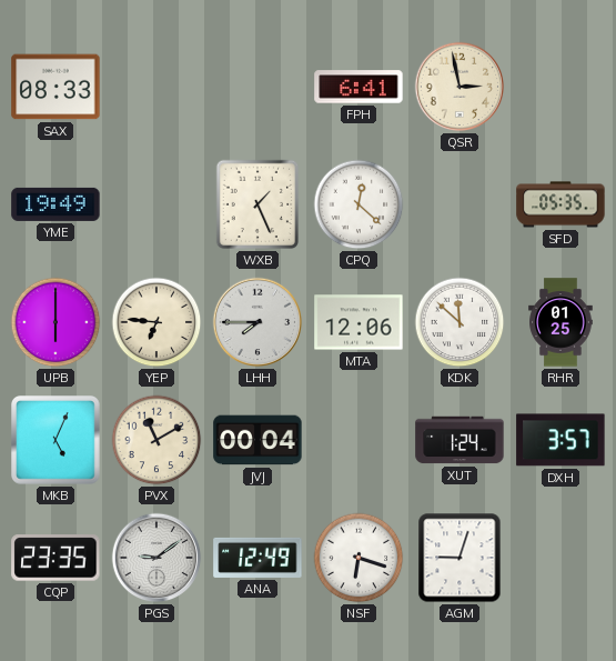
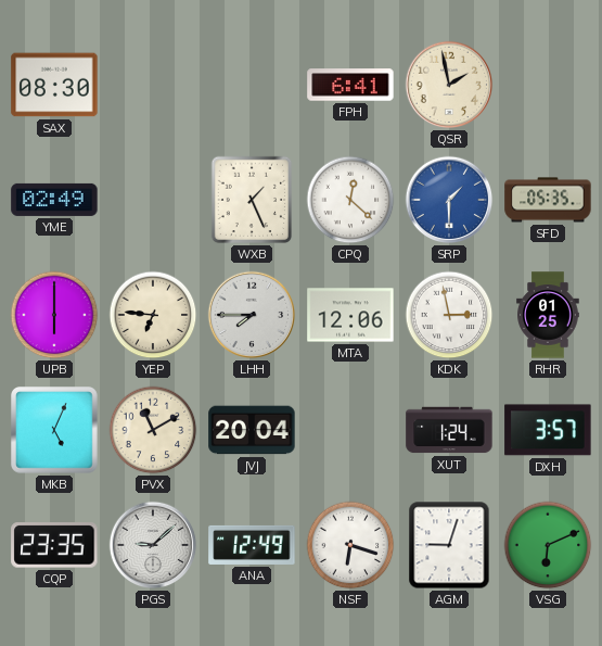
SAX: 08:33 -> 08:30
QSR: 2:58 -> 1:58
YME: 19:49 -> 02:49
SRP: none -> 1:30
KDK: 11:52 -> 2:58
JVJ: 00:04 -> 20:04
PGS: 9:09 -> 9:08
VSG: none -> 6:11
